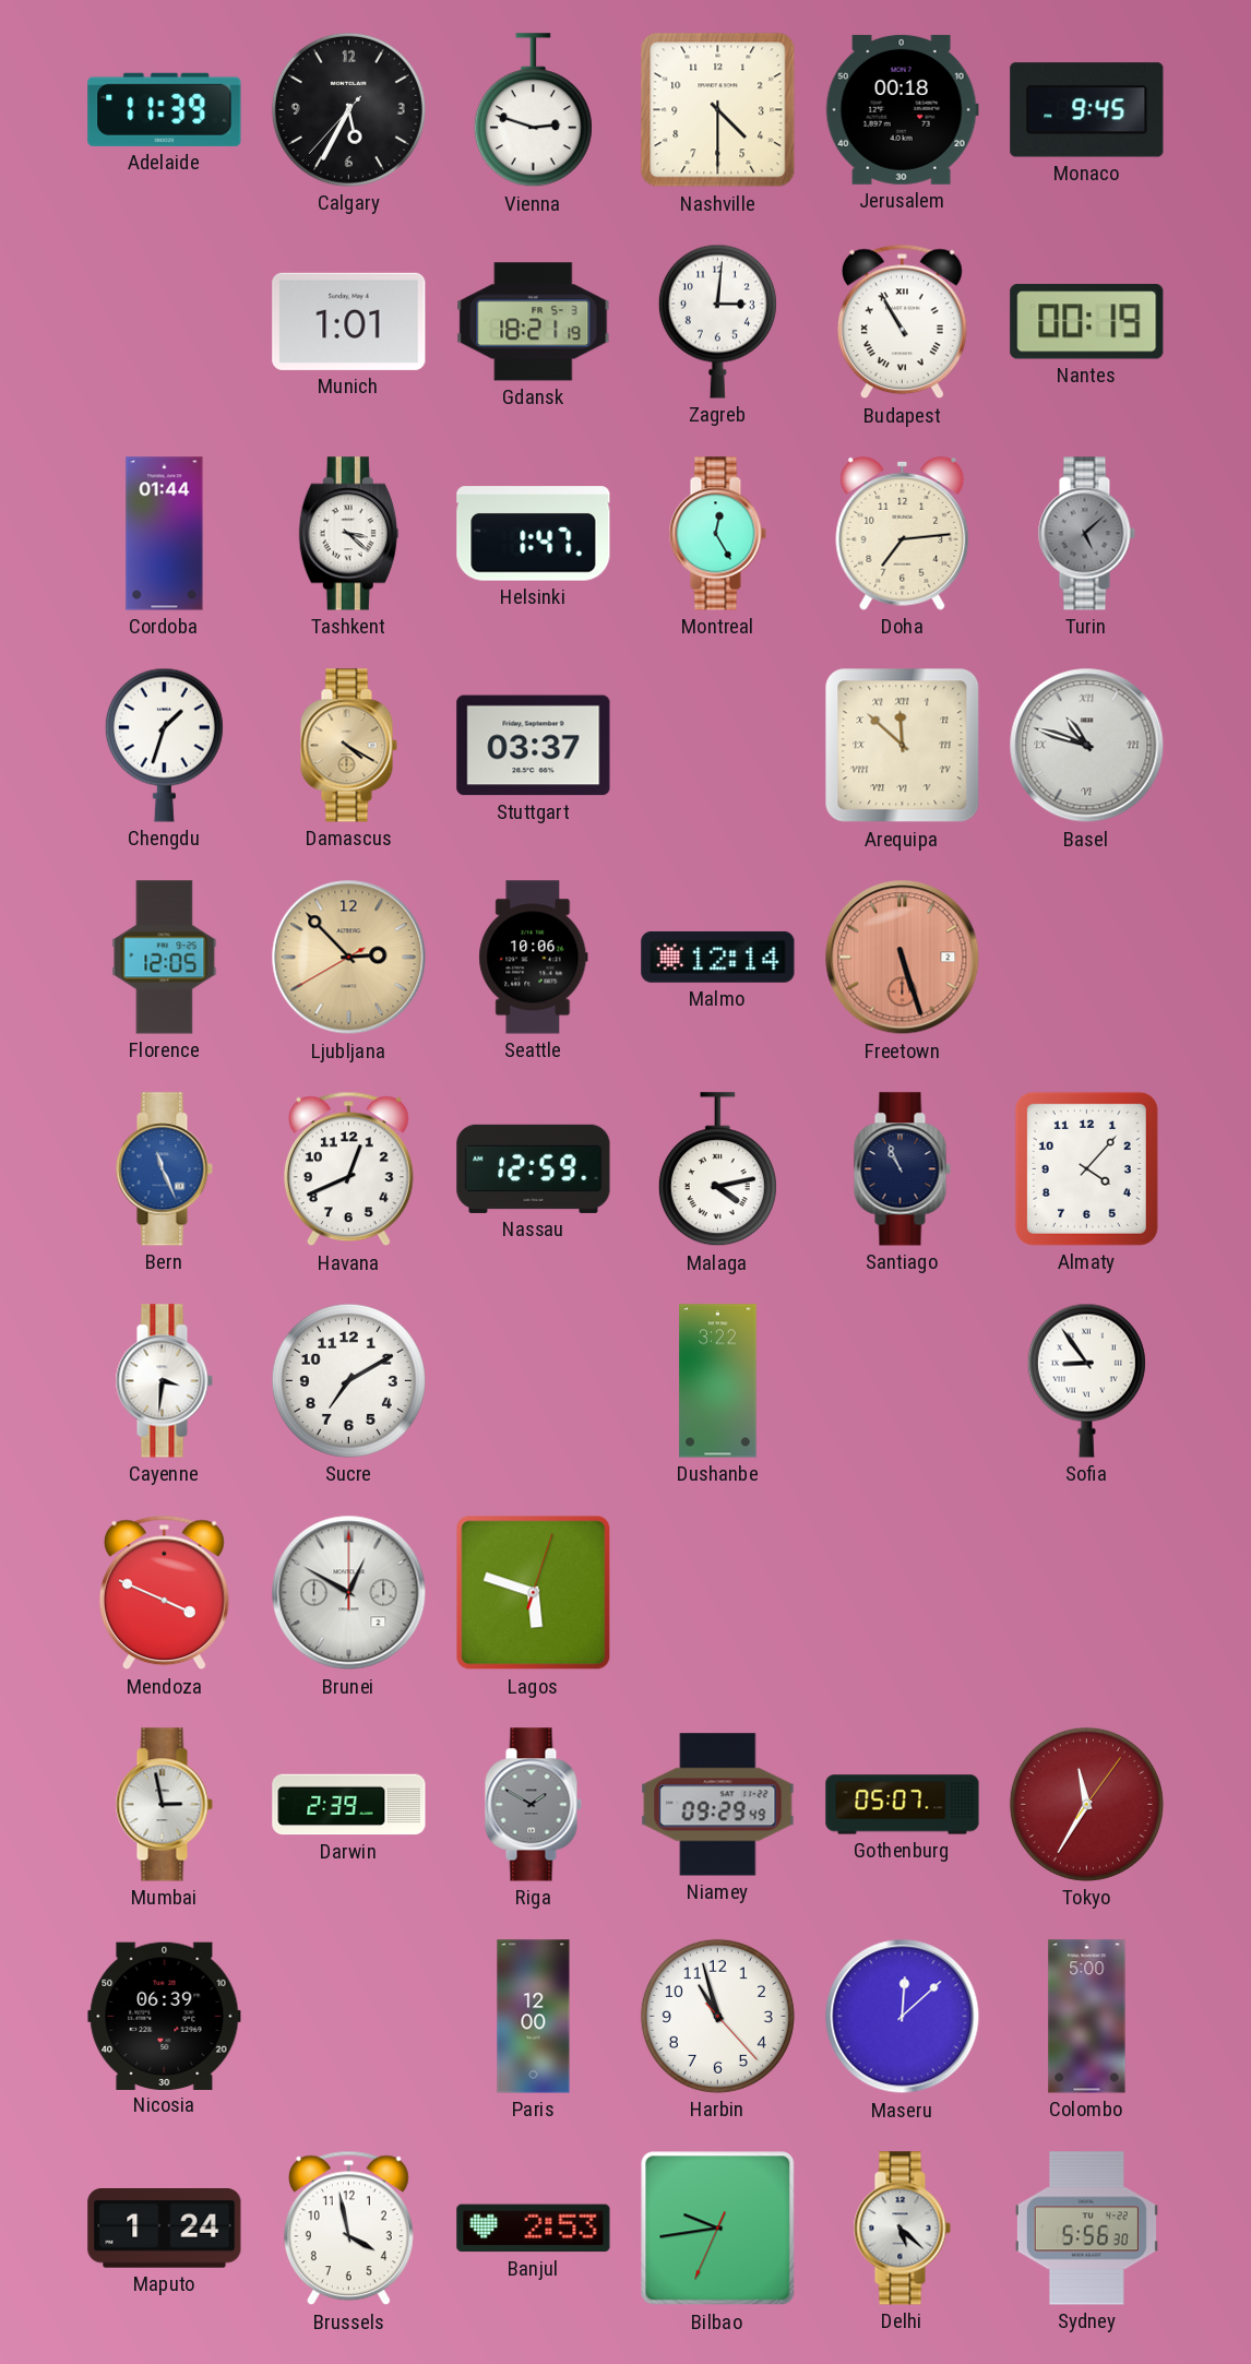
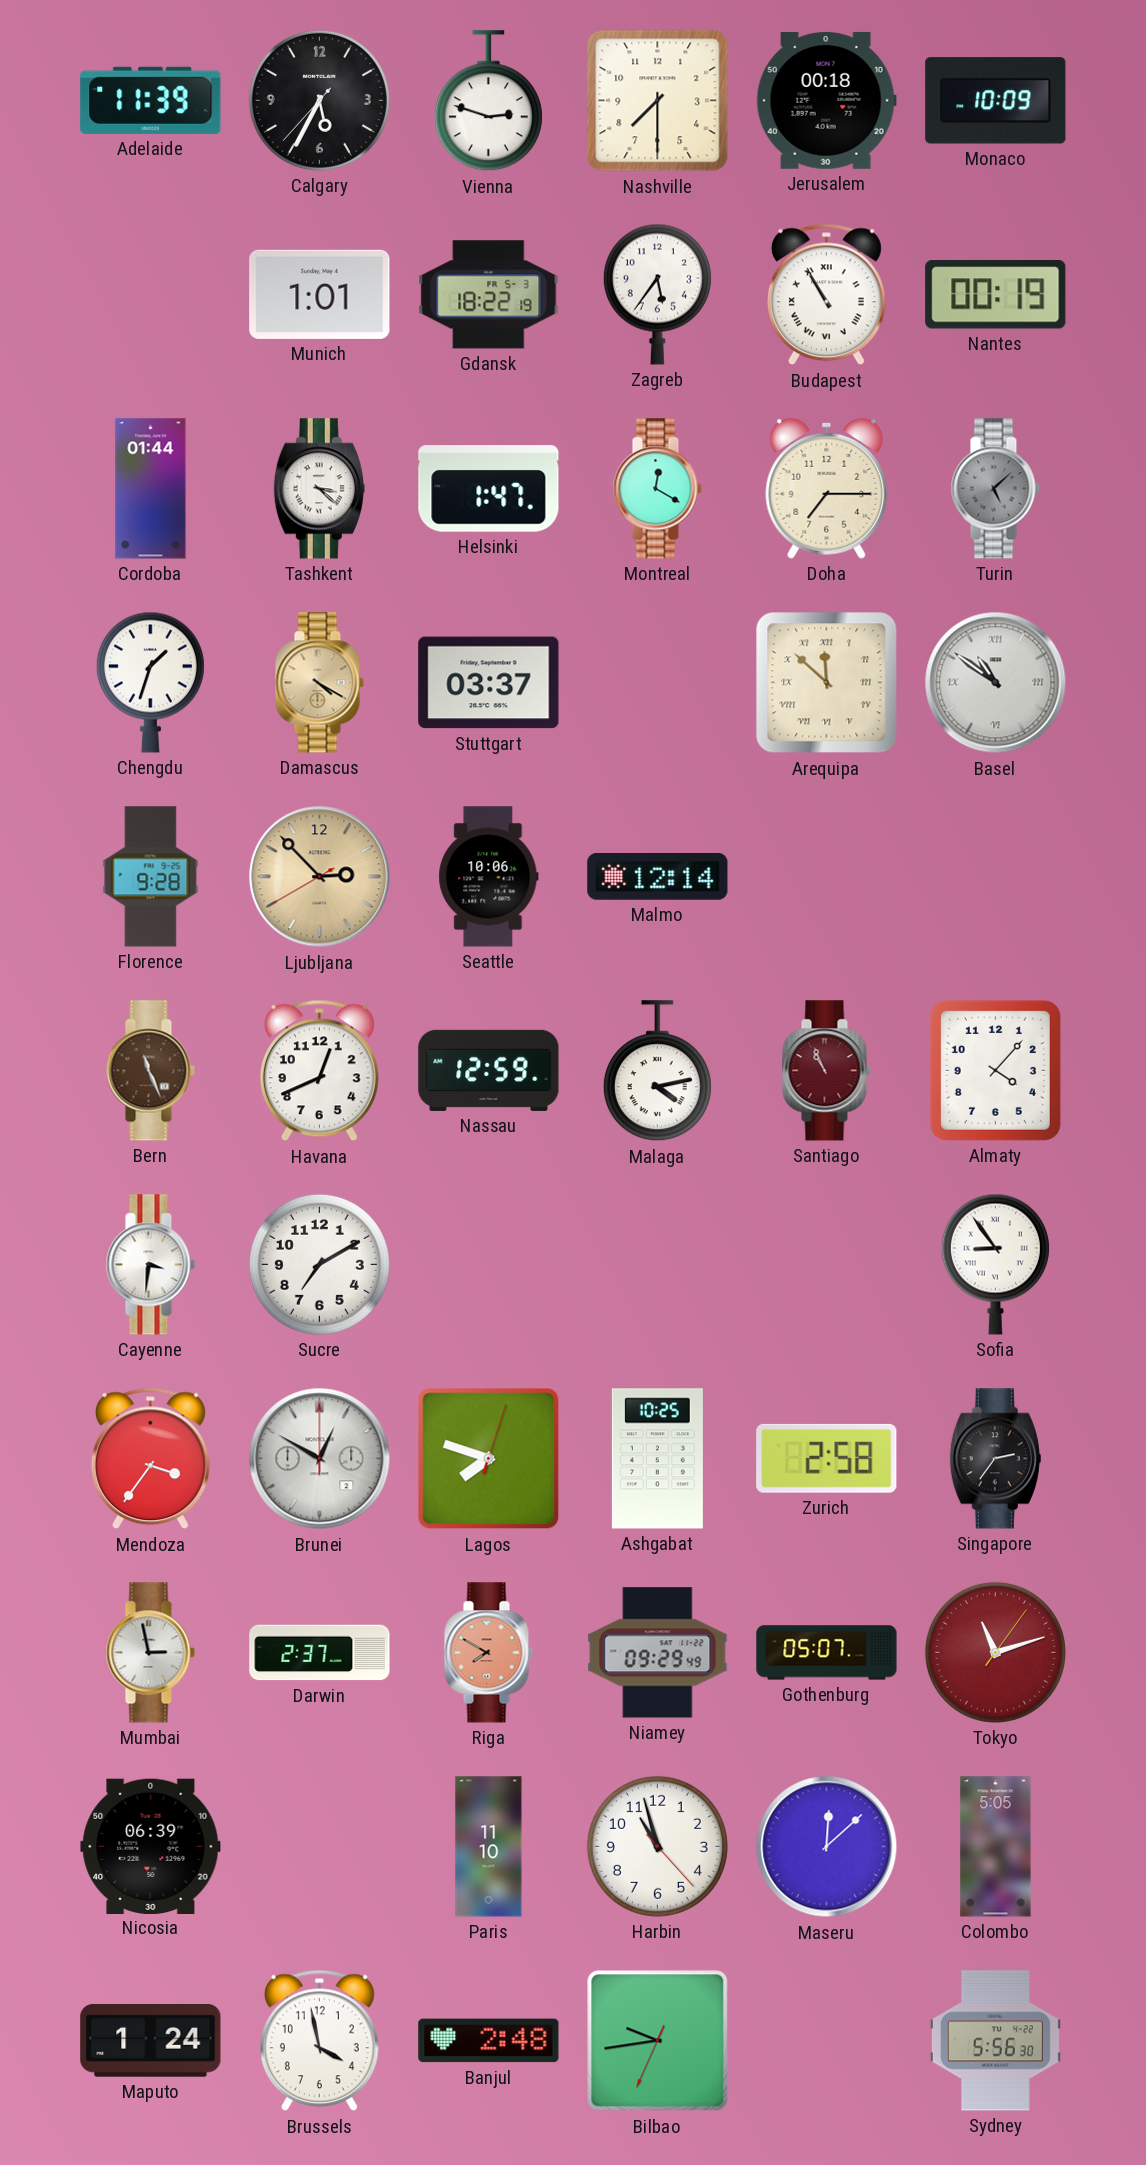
Nashville: 4:30 -> 7:30
Monaco: 9:45 -> 10:09
Gdansk: 18:21 -> 18:22
Zagreb: 3:01 -> 5:36
Montreal: 12:25 -> 12:20
Doha: 7:14 -> 7:15
Basel: 10:48 -> 10:51
Florence: 12:05 -> 9:28
Freetown: 5:27 -> none
Bern dial: blue -> brown
Santiago dial: navy -> burgundy
Dushanbe: 3:22 -> none
Mendoza: 3:49 -> 3:36
Lagos: 5:48 -> 7:48
Ashgabat: none -> 10:25
Zurich: none -> 2:58
Singapore: none -> 2:36
Darwin: 2:39 -> 2:37
Riga: 1:50 -> 7:50
Riga dial: grey -> salmon
Tokyo: 11:35 -> 11:12
Paris: 12:00 -> 11:10
Colombo: 5:00 -> 5:05
Banjul: 2:53 -> 2:48
Delhi: 5:22 -> none
